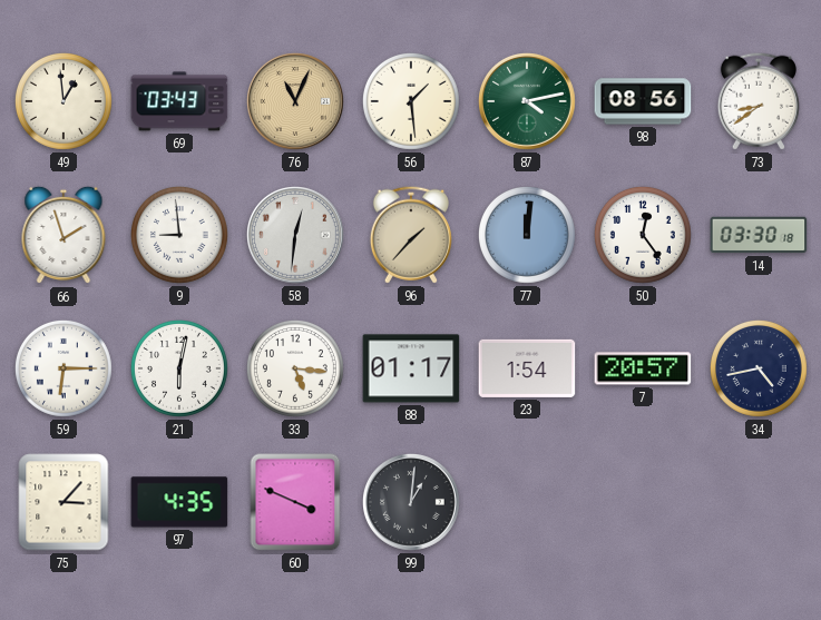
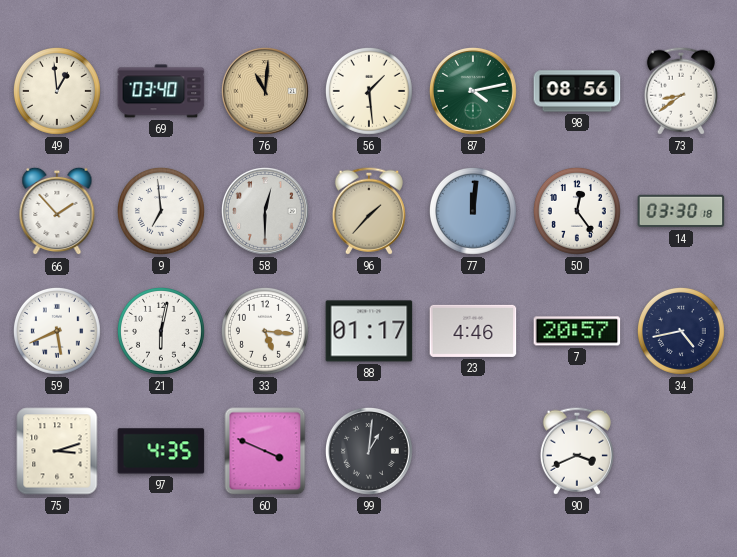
69: 03:43 -> 03:40
76: 11:04 -> 11:01
66: 1:57 -> 1:53
9: 8:59 -> 6:59
58: 12:31 -> 12:30
59: 6:15 -> 5:41
23: 1:54 -> 4:46
75: 3:07 -> 3:12
90: none -> 3:41
